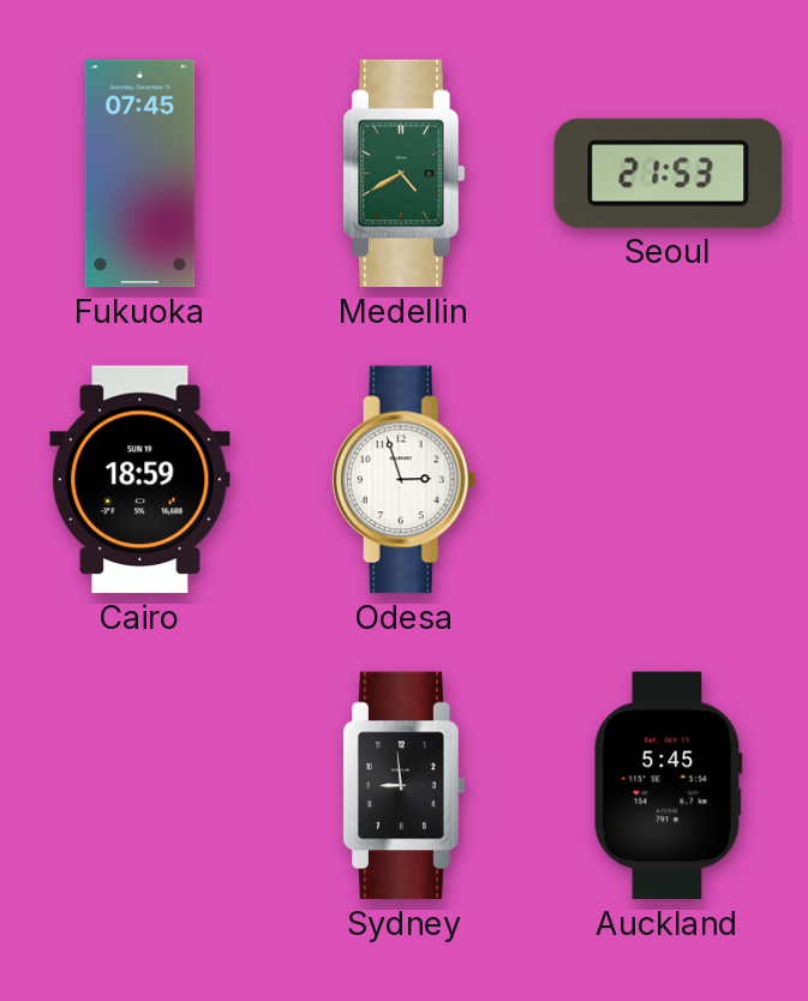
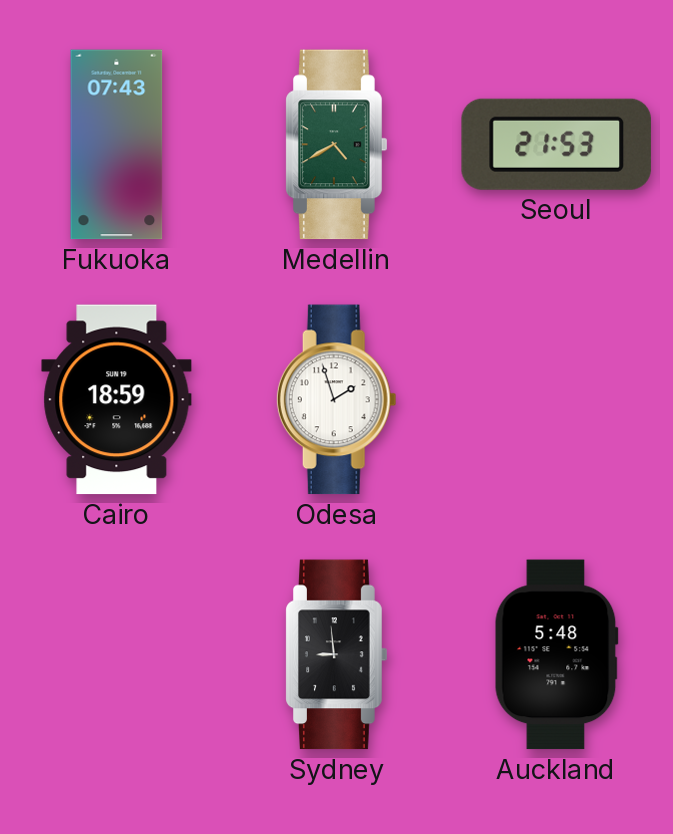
Fukuoka: 07:45 -> 07:43
Odesa: 2:57 -> 1:57
Auckland: 5:45 -> 5:48
